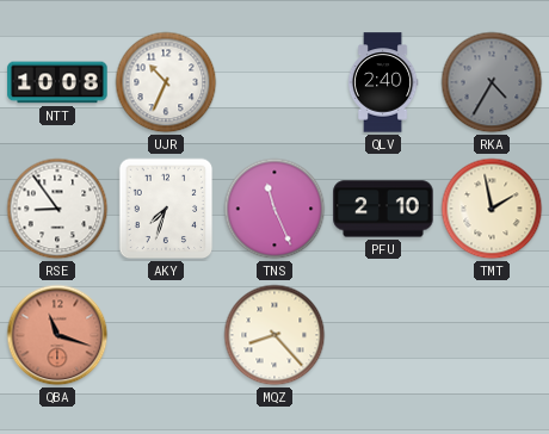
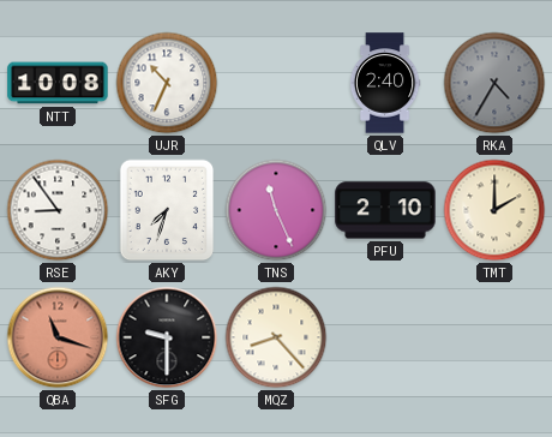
TMT: 1:58 -> 2:00
SFG: none -> 9:30
